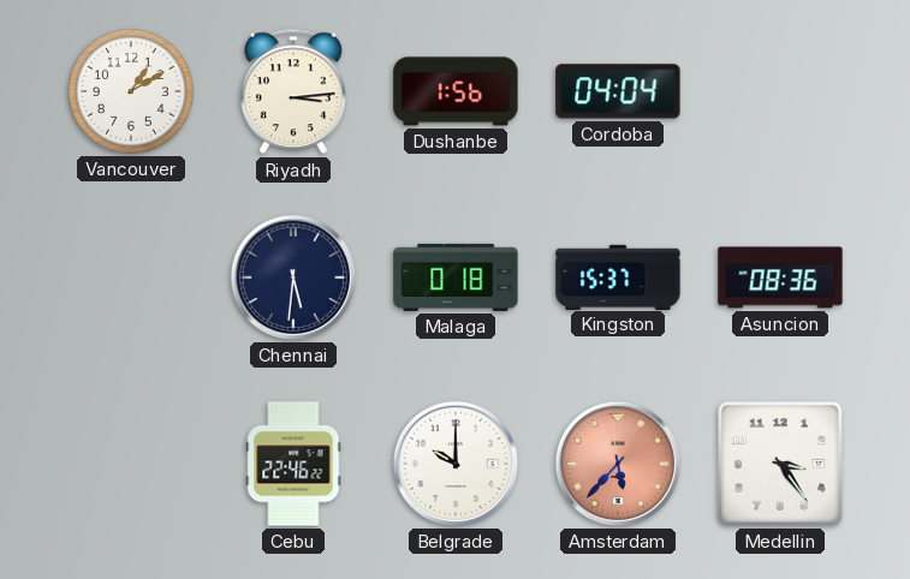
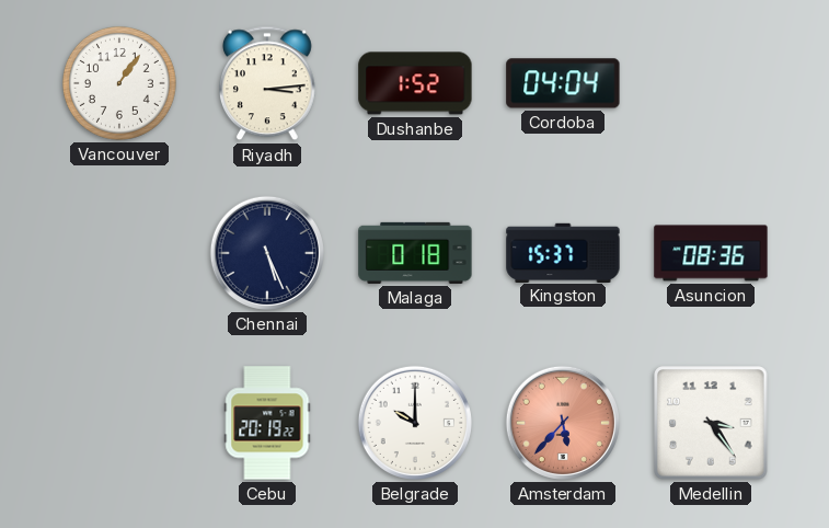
Vancouver: 1:10 -> 1:06
Dushanbe: 1:56 -> 1:52
Chennai: 5:31 -> 5:26
Cebu: 22:46 -> 20:19
